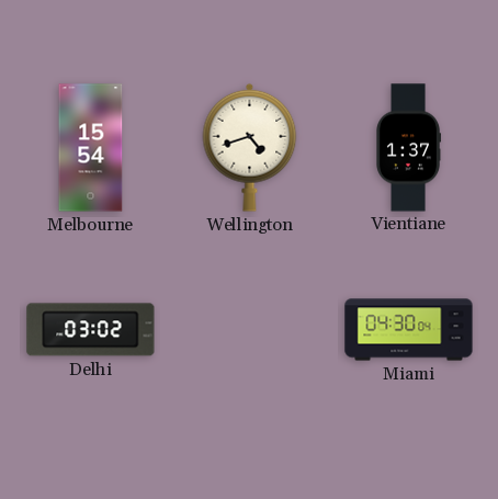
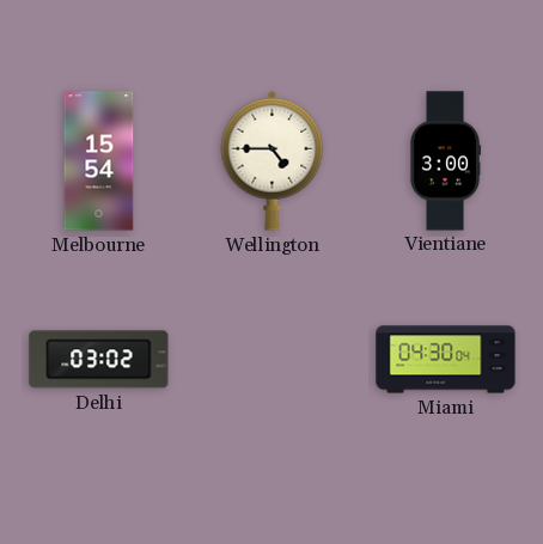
Wellington: 4:42 -> 4:45
Vientiane: 1:37 -> 3:00
